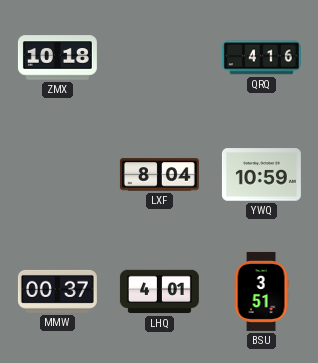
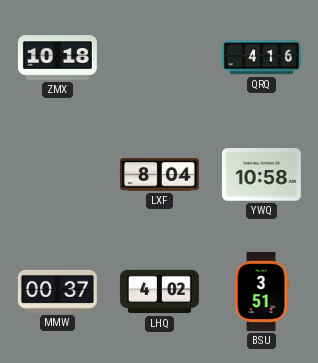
YWQ: 10:59 -> 10:58
LHQ: 4:01 -> 4:02
